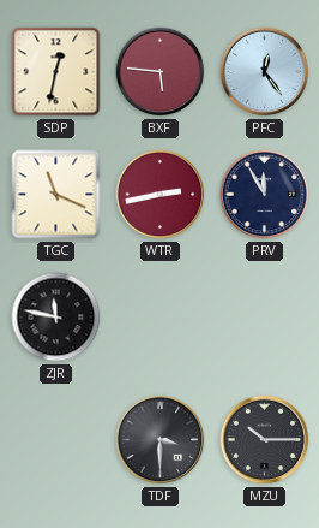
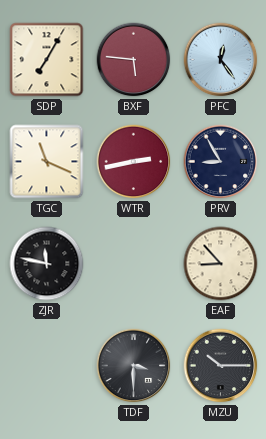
SDP: 12:32 -> 7:05
PRV: 11:55 -> 8:55
EAF: none -> 8:53
